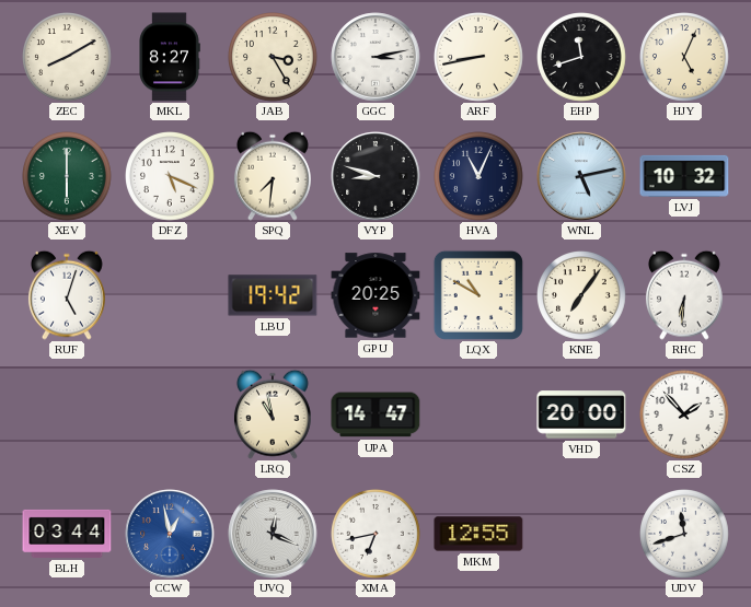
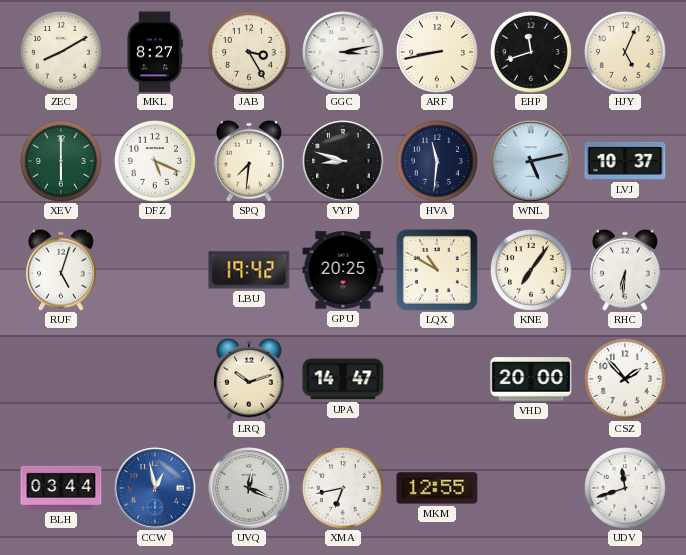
HVA: 11:04 -> 11:31
LVJ: 10:32 -> 10:37
LRQ: 10:58 -> 10:12
